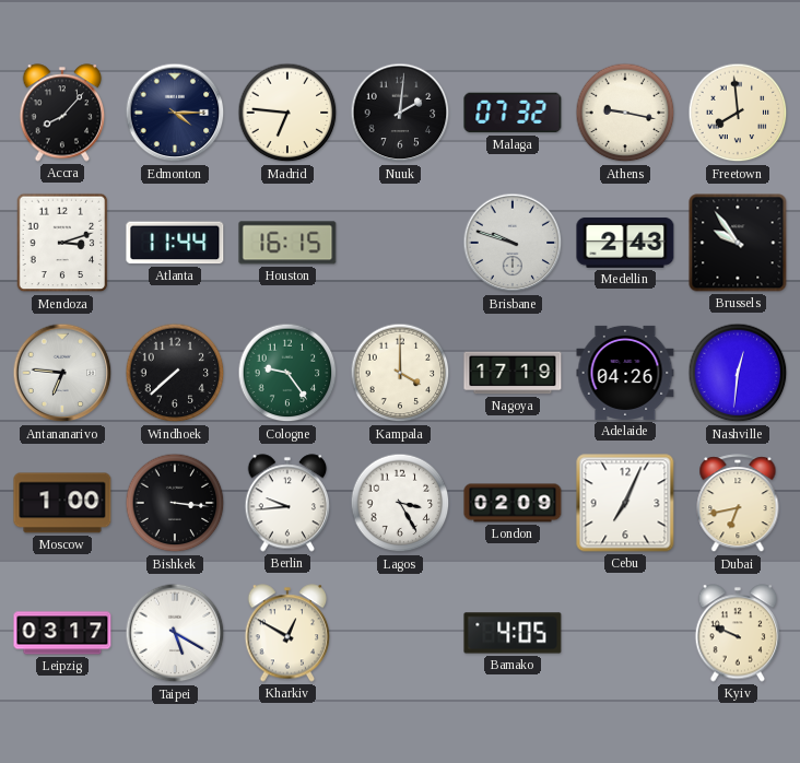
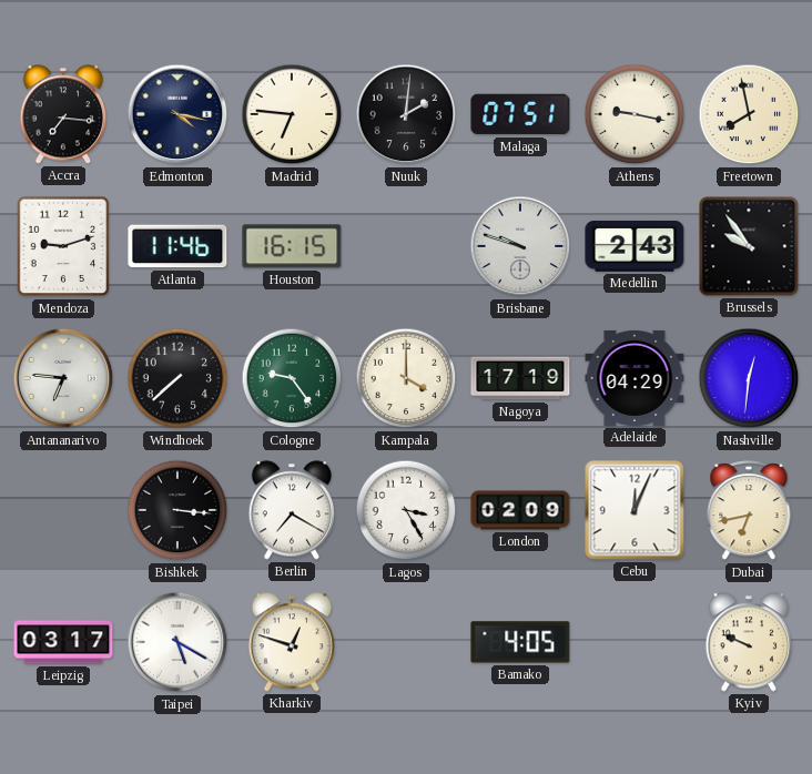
Accra: 8:07 -> 7:16
Edmonton: 4:15 -> 4:17
Malaga: 07:32 -> 07:51
Freetown: 7:59 -> 7:58
Mendoza: 3:12 -> 9:12
Atlanta: 11:44 -> 11:46
Adelaide: 04:26 -> 04:29
Moscow: 1:00 -> none
Berlin: 9:44 -> 7:20
Cebu: 7:04 -> 12:04
Kharkiv: 12:50 -> 12:48
